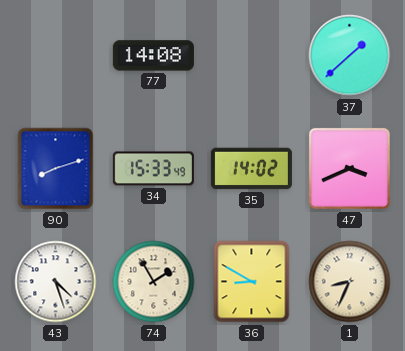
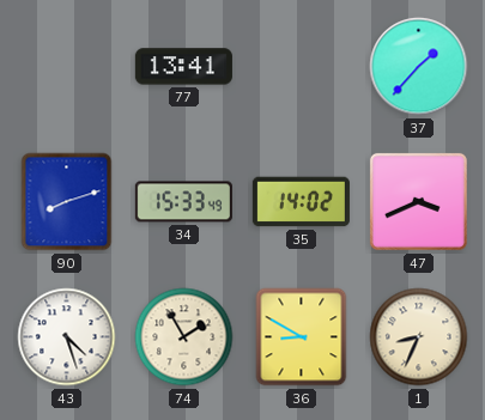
77: 14:08 -> 13:41
37: 1:38 -> 1:37
